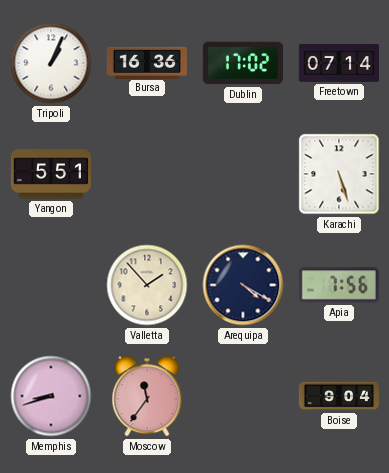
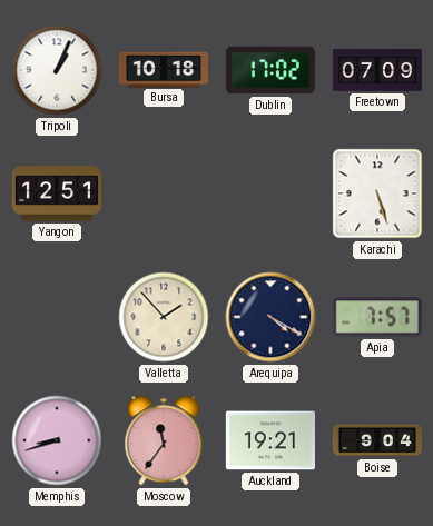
Bursa: 16:36 -> 10:18
Freetown: 07:14 -> 07:09
Yangon: 5:51 -> 12:51
Apia: 7:56 -> 7:57
Auckland: none -> 19:21
